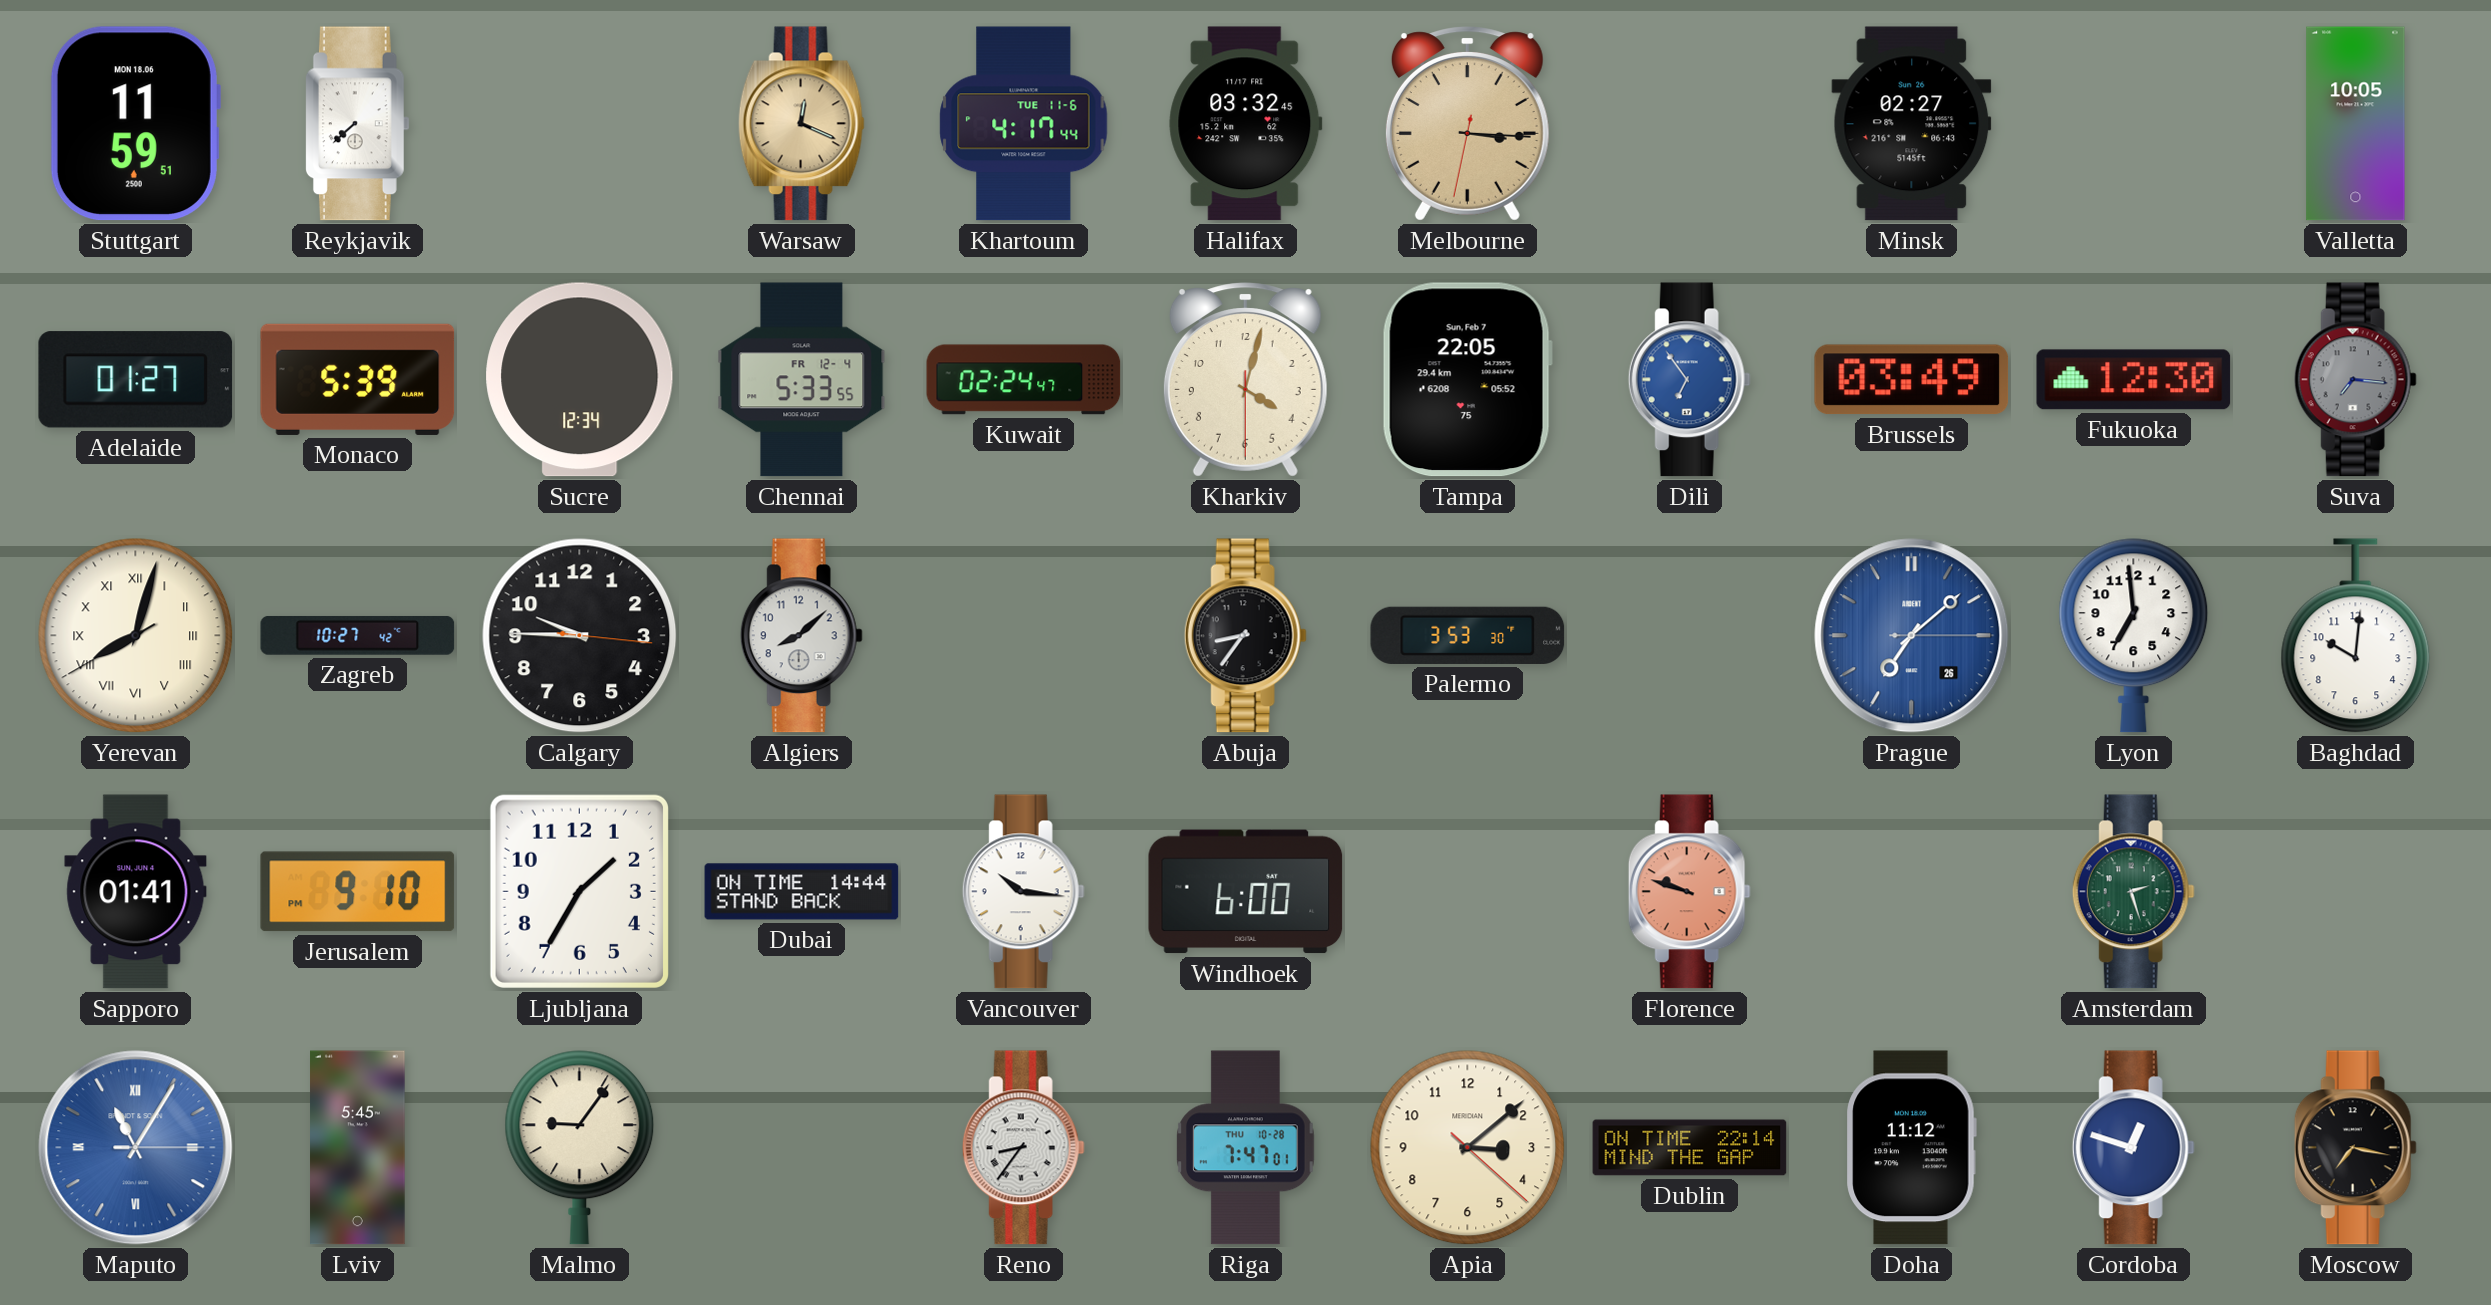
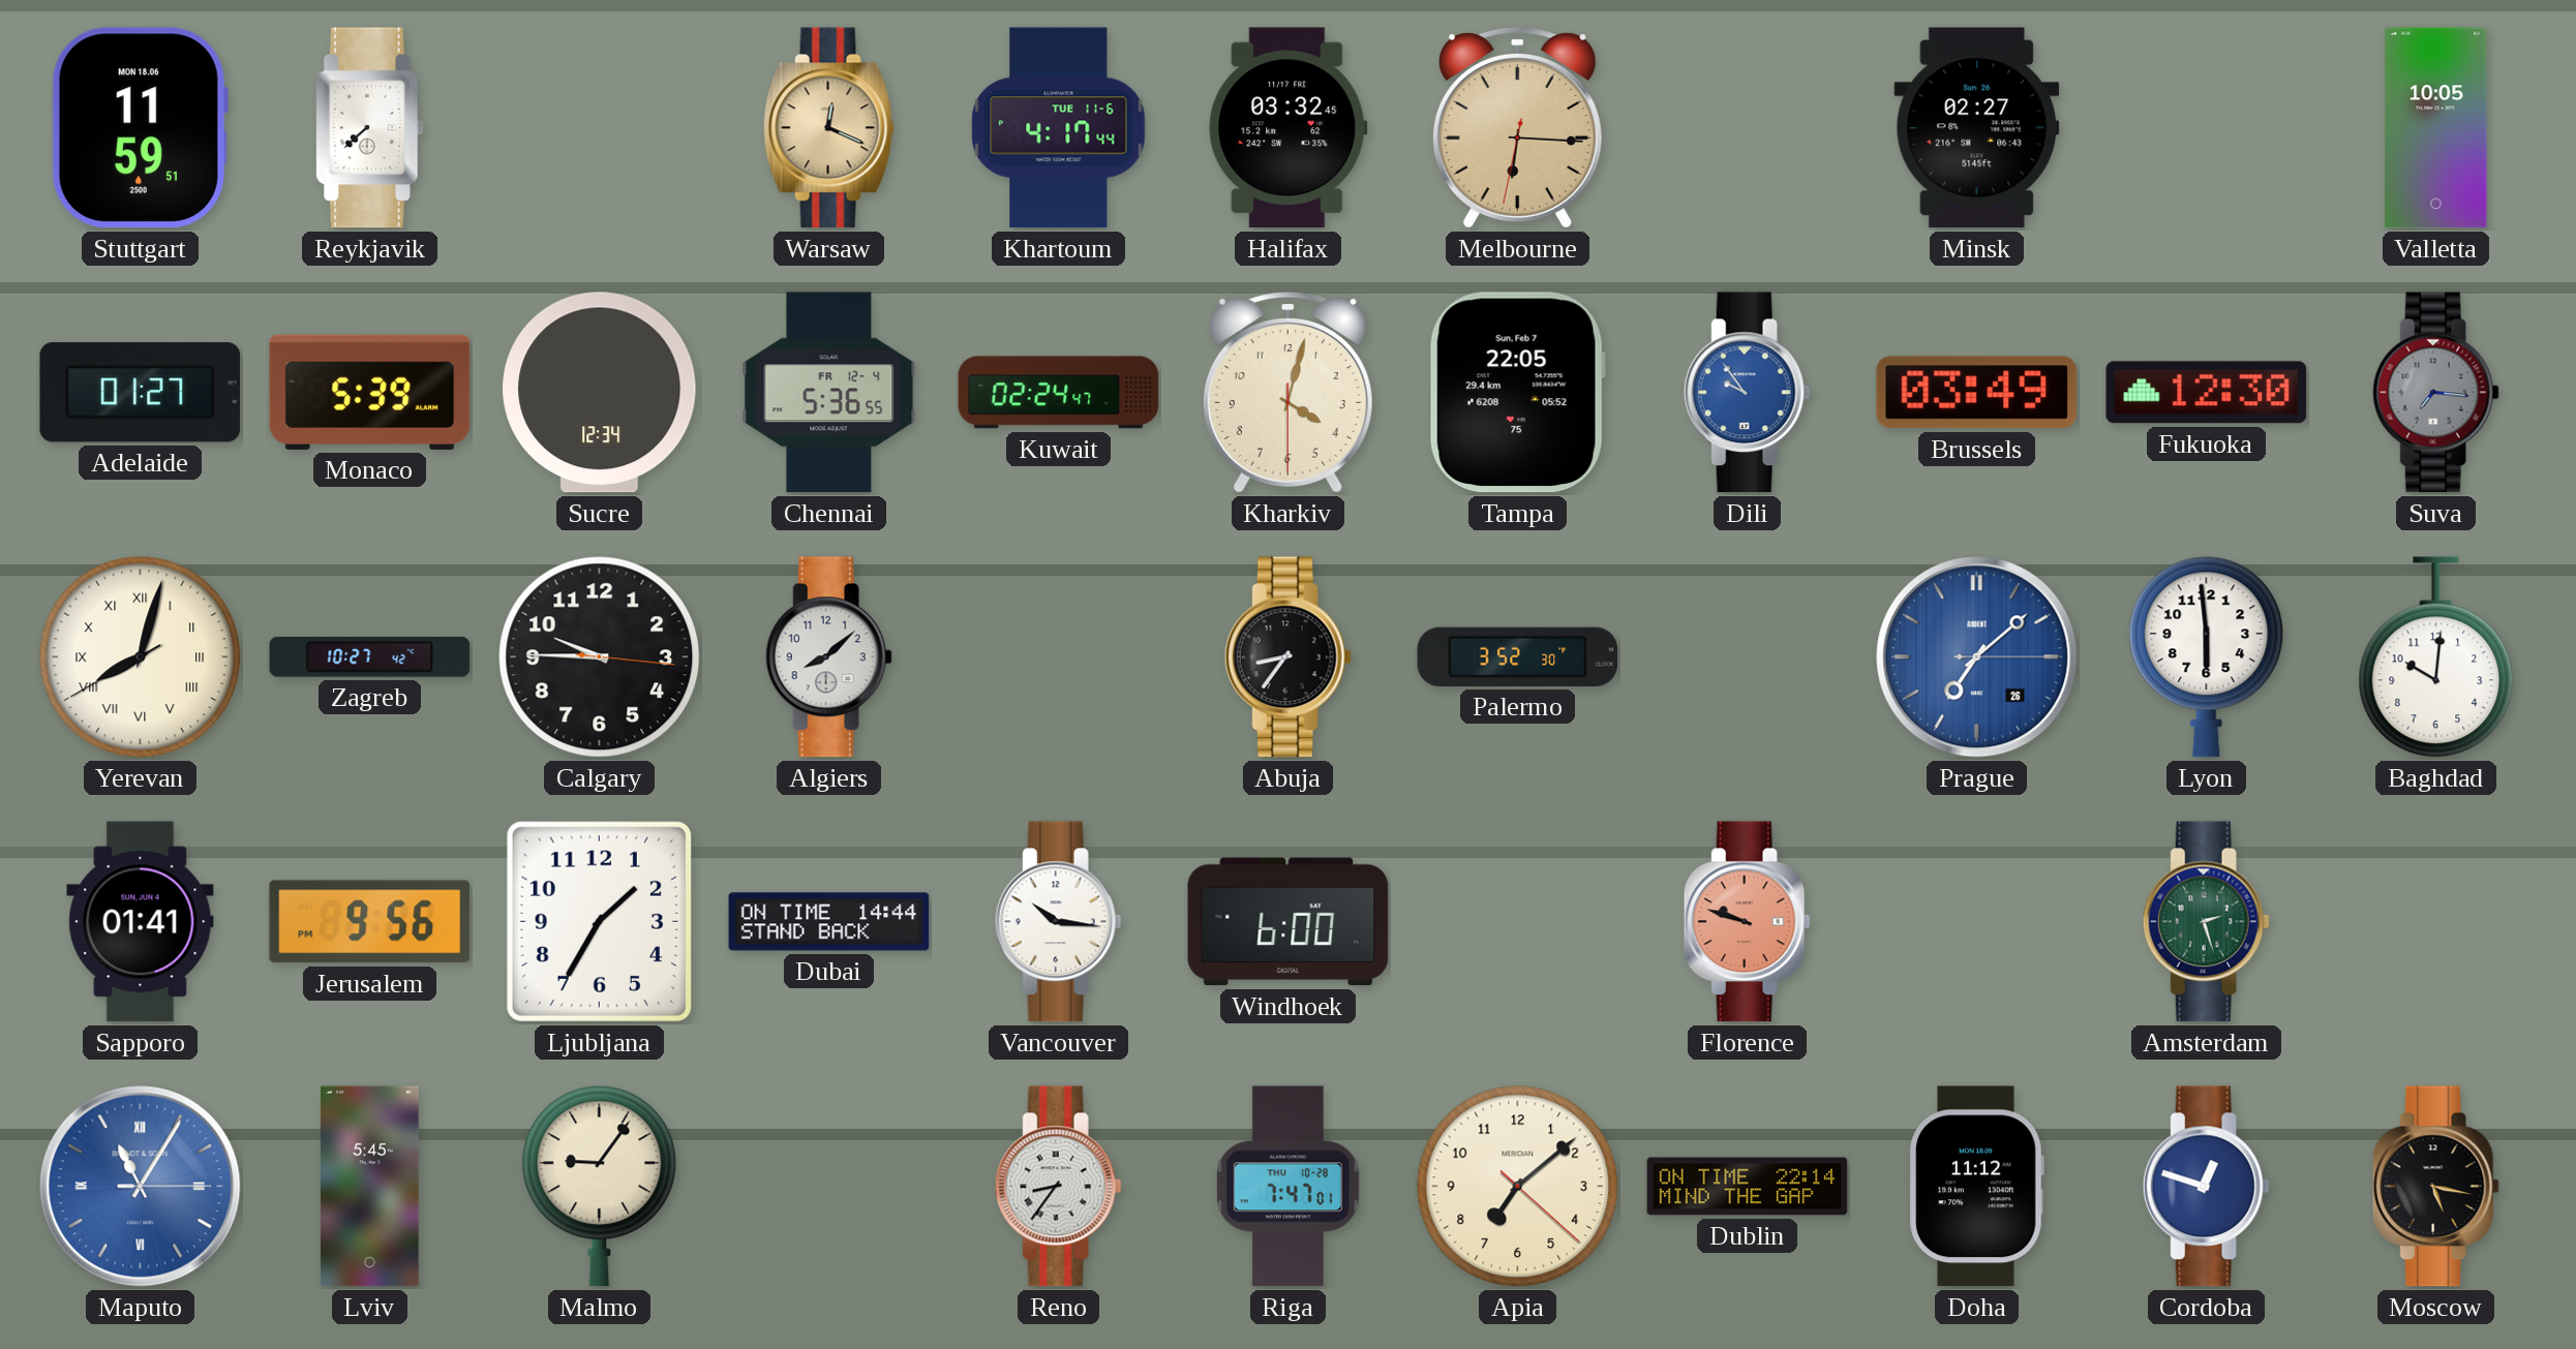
Melbourne: 3:15 -> 6:15
Chennai: 5:33 -> 5:36
Dili: 6:54 -> 9:54
Palermo: 3:53 -> 3:52
Lyon: 6:59 -> 5:59
Jerusalem: 9:10 -> 9:56
Apia: 3:08 -> 7:08
Moscow: 7:17 -> 5:17
